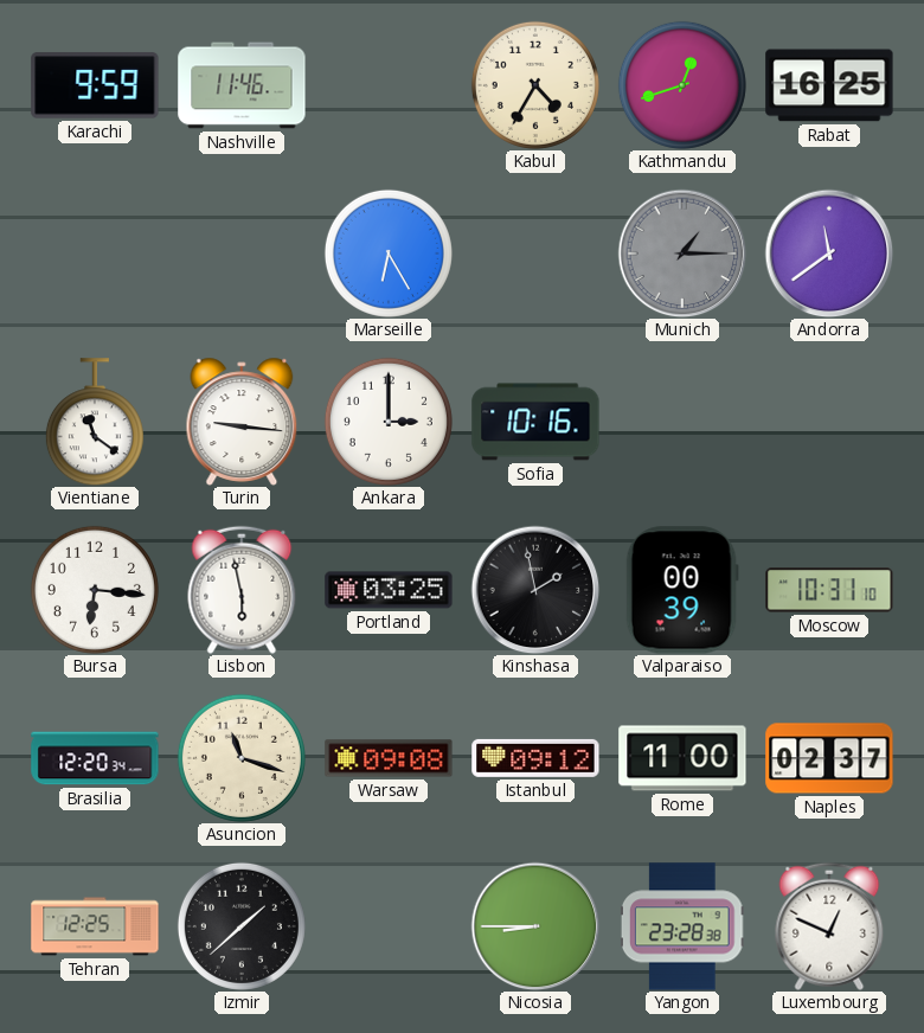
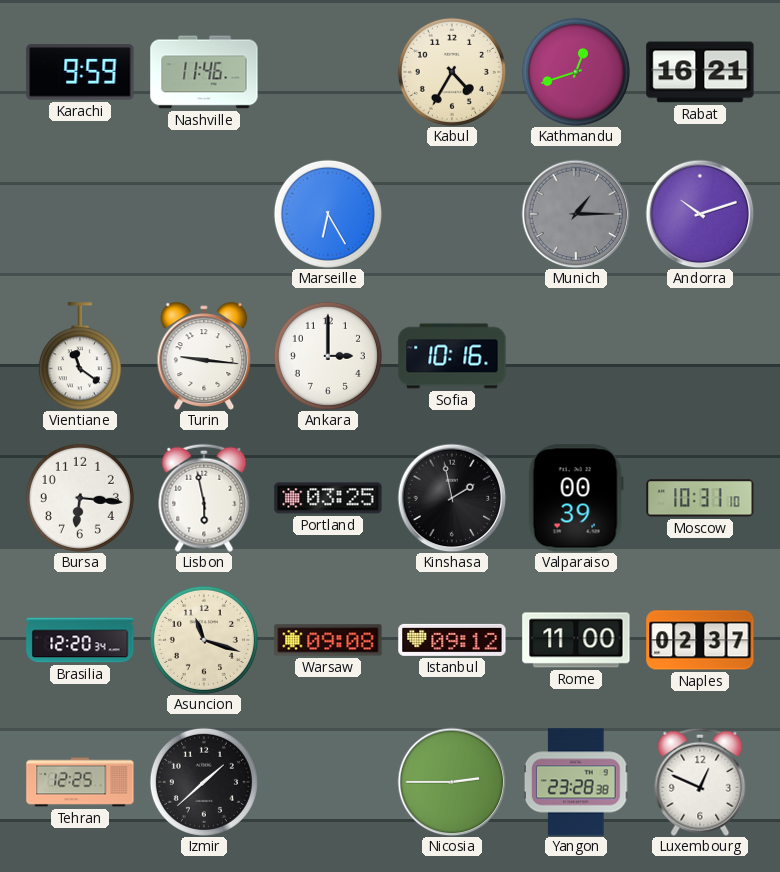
Rabat: 16:25 -> 16:21
Andorra: 11:39 -> 10:12
Nicosia: 8:45 -> 2:45
